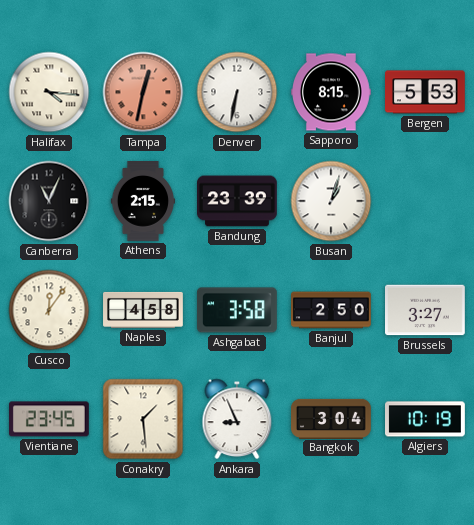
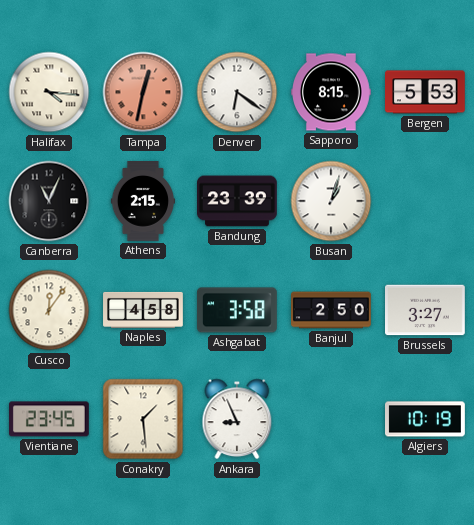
Denver: 6:32 -> 6:21
Bangkok: 3:04 -> none
